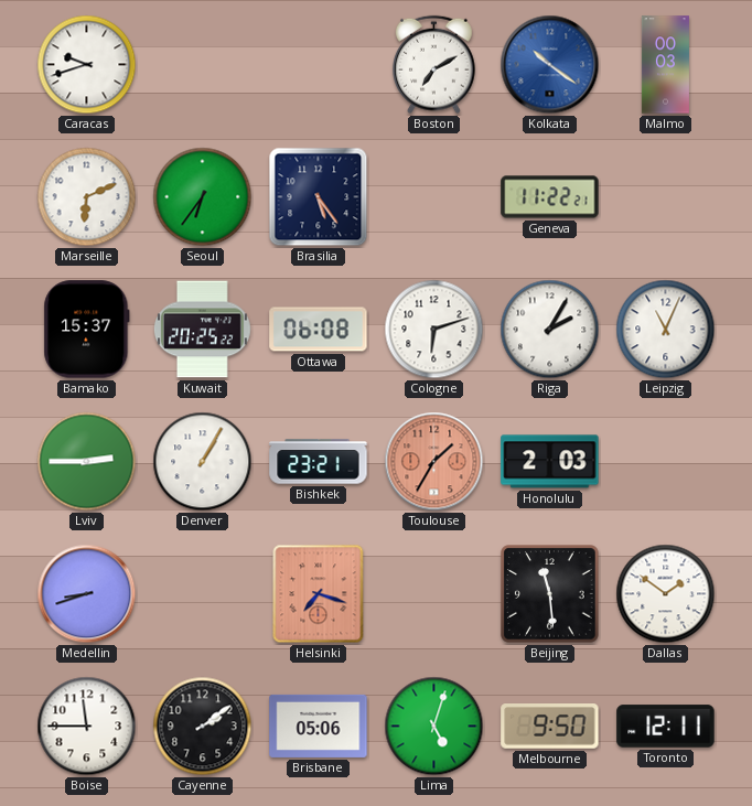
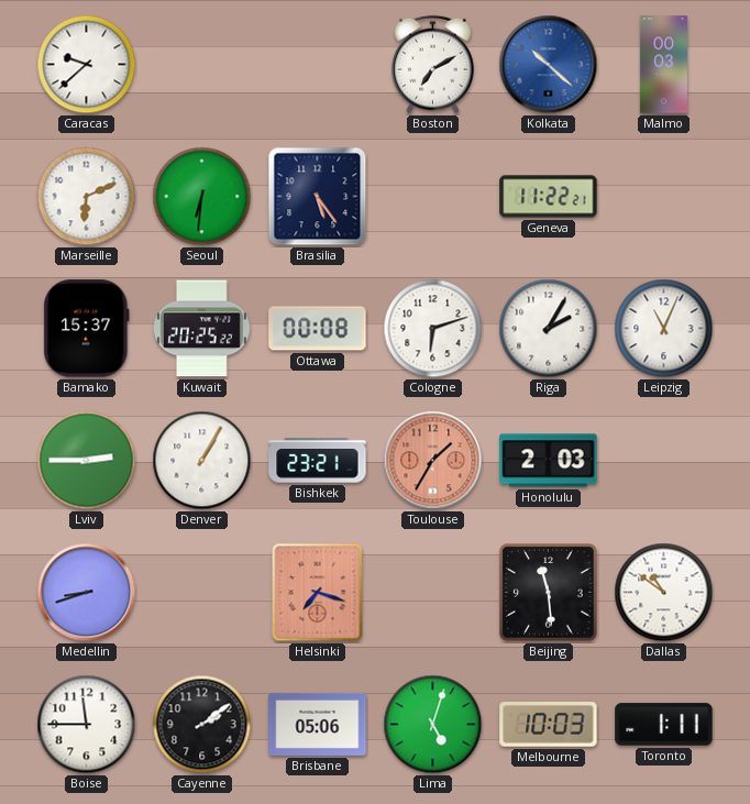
Caracas: 9:42 -> 9:38
Kolkata: 10:21 -> 10:22
Seoul: 6:36 -> 6:31
Ottawa: 06:08 -> 00:08
Dallas: 1:51 -> 10:51
Melbourne: 9:50 -> 10:03
Toronto: 12:11 -> 1:11
